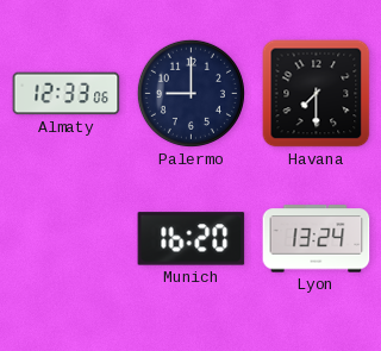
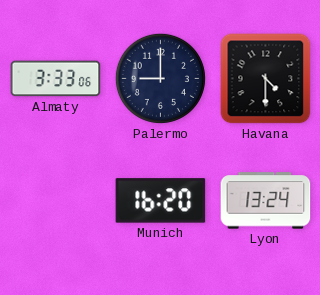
Almaty: 12:33 -> 3:33
Havana: 7:30 -> 4:30
